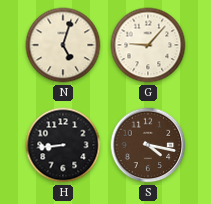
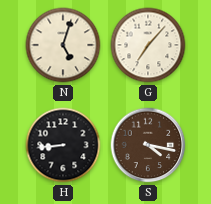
G: 9:07 -> 7:07
